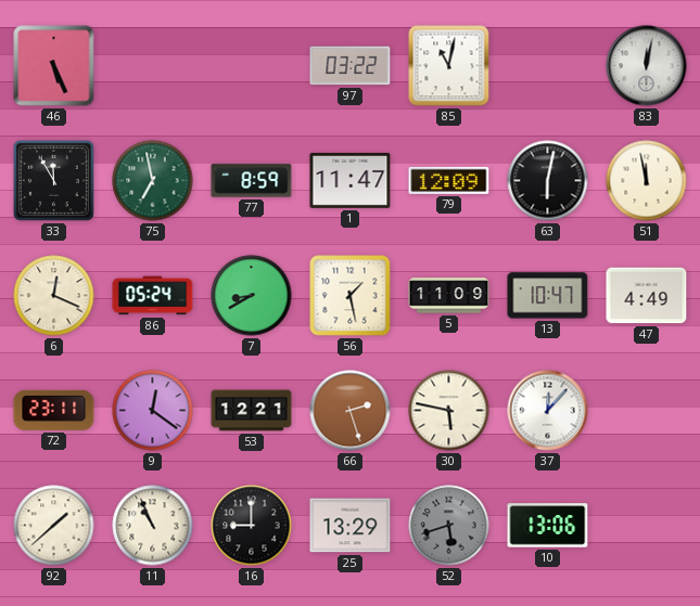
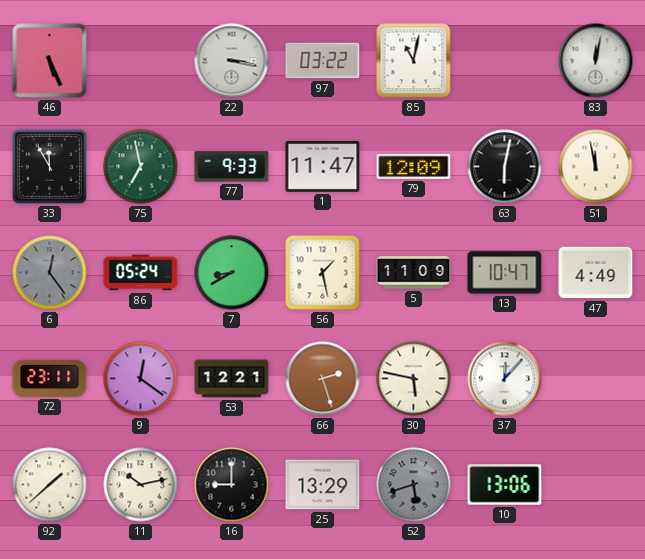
22: none -> 3:17
77: 8:59 -> 9:33
6: 12:19 -> 12:24
6 dial: cream -> grey
11: 10:56 -> 10:13
